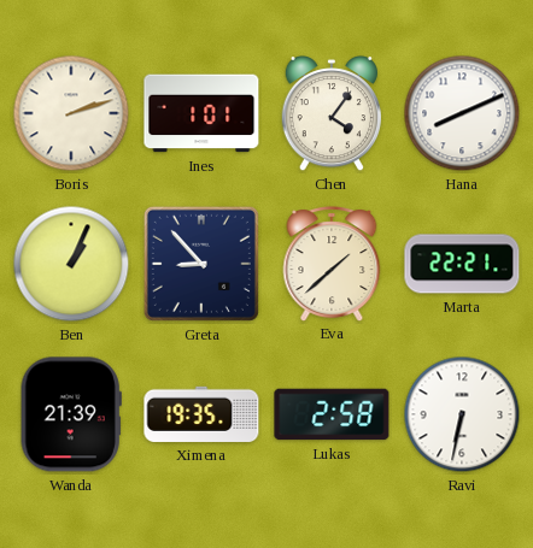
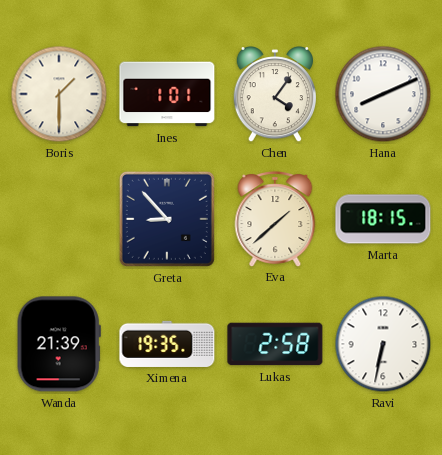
Boris: 2:12 -> 1:30
Ben: 1:04 -> none
Marta: 22:21 -> 18:15
